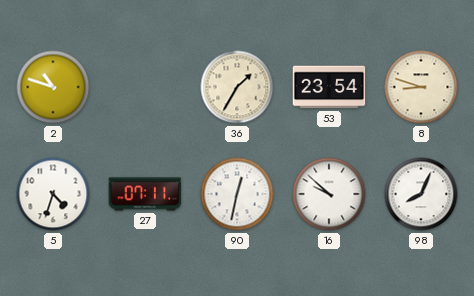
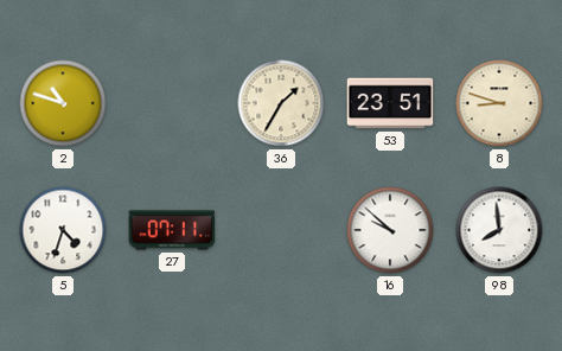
53: 23:54 -> 23:51
90: 12:32 -> none
98: 8:04 -> 7:59
